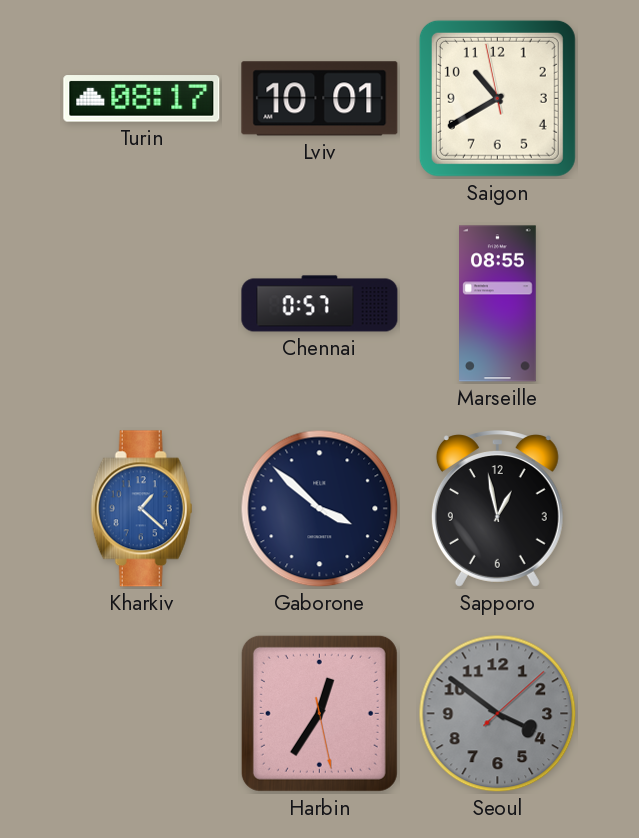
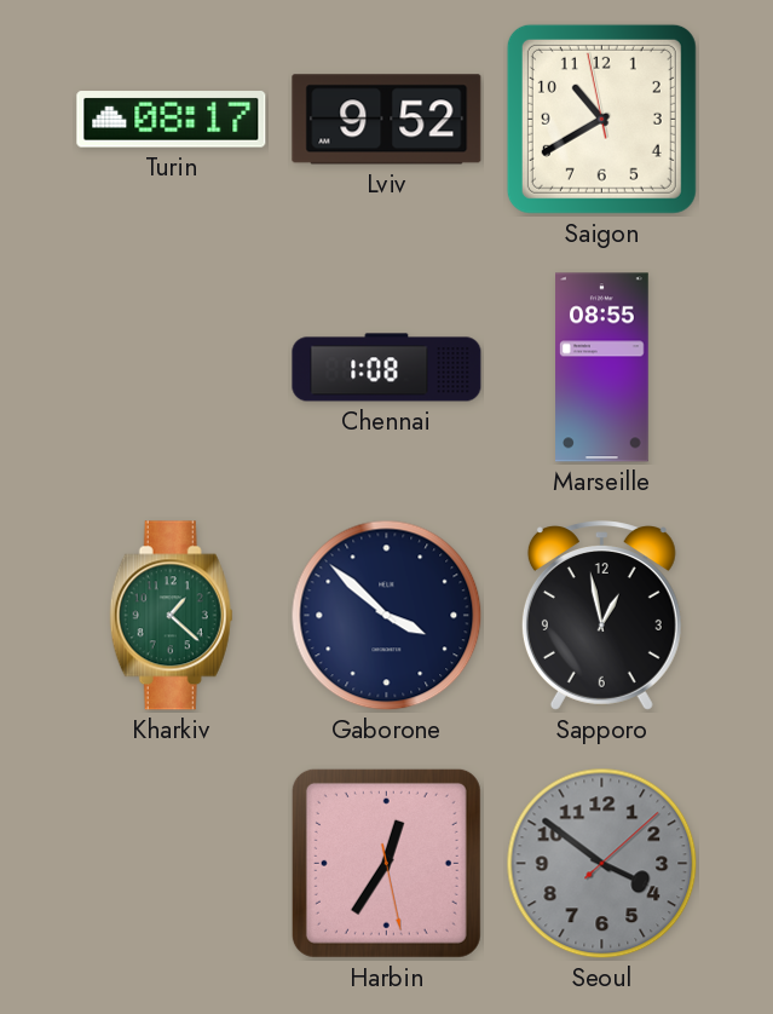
Lviv: 10:01 -> 9:52
Chennai: 0:57 -> 1:08
Kharkiv dial: blue -> green
